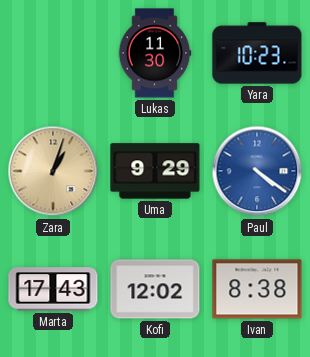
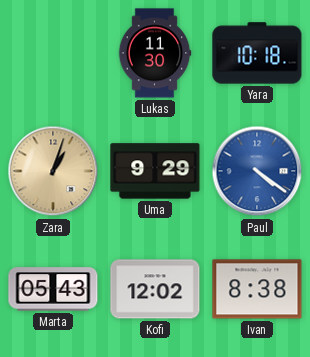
Yara: 10:23 -> 10:18
Marta: 17:43 -> 05:43
